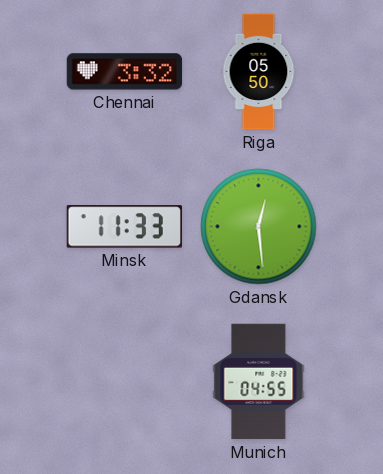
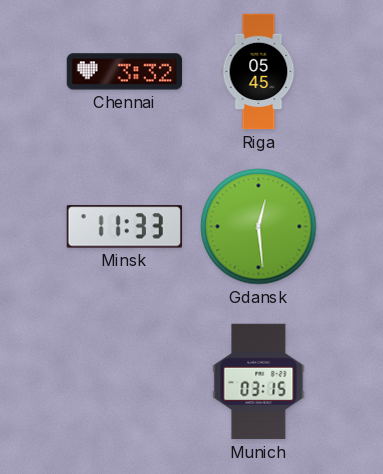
Riga: 05:50 -> 05:45
Munich: 04:55 -> 03:15
